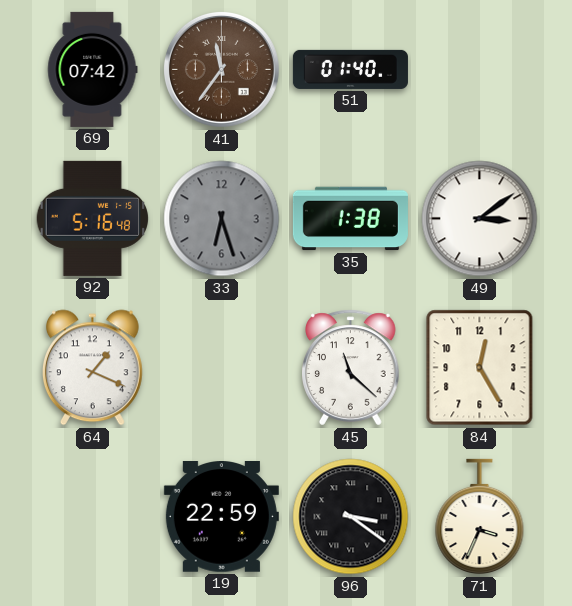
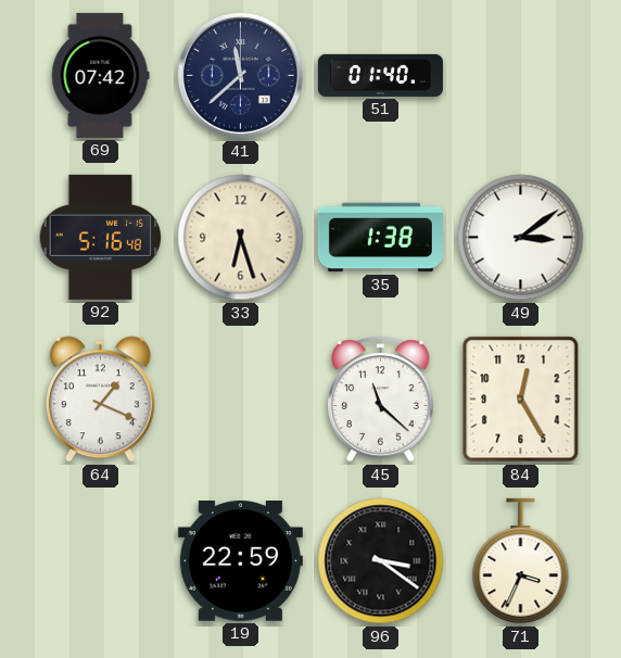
41: 11:36 -> 11:38
41 dial: brown -> navy
33 dial: grey -> cream
